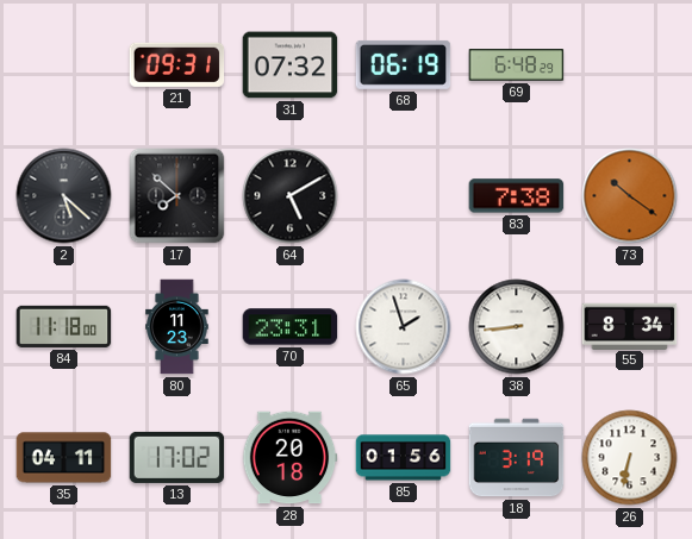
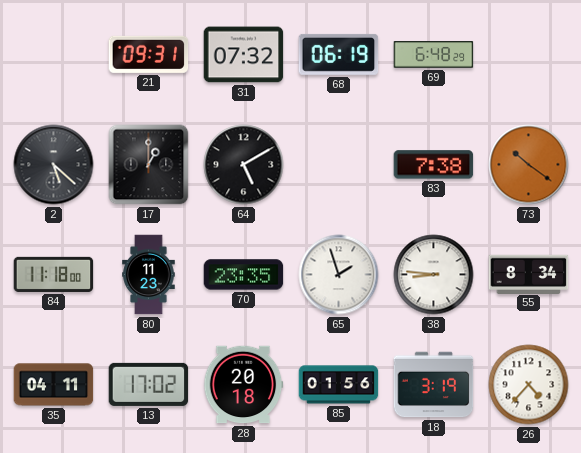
17: 7:52 -> 1:00
70: 23:31 -> 23:35
38: 8:44 -> 8:46
26: 6:32 -> 4:37
